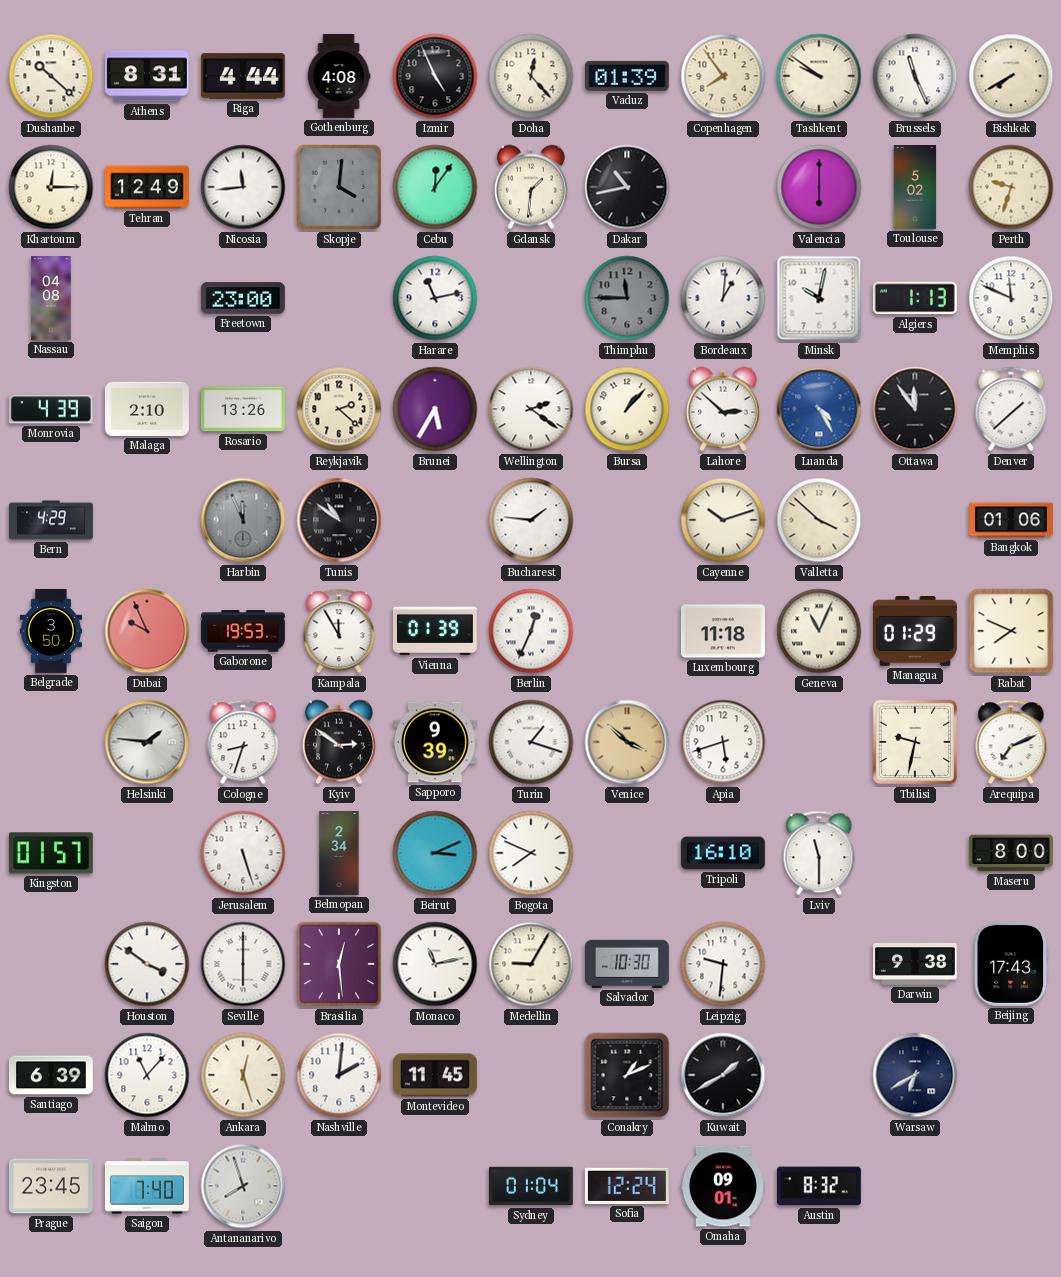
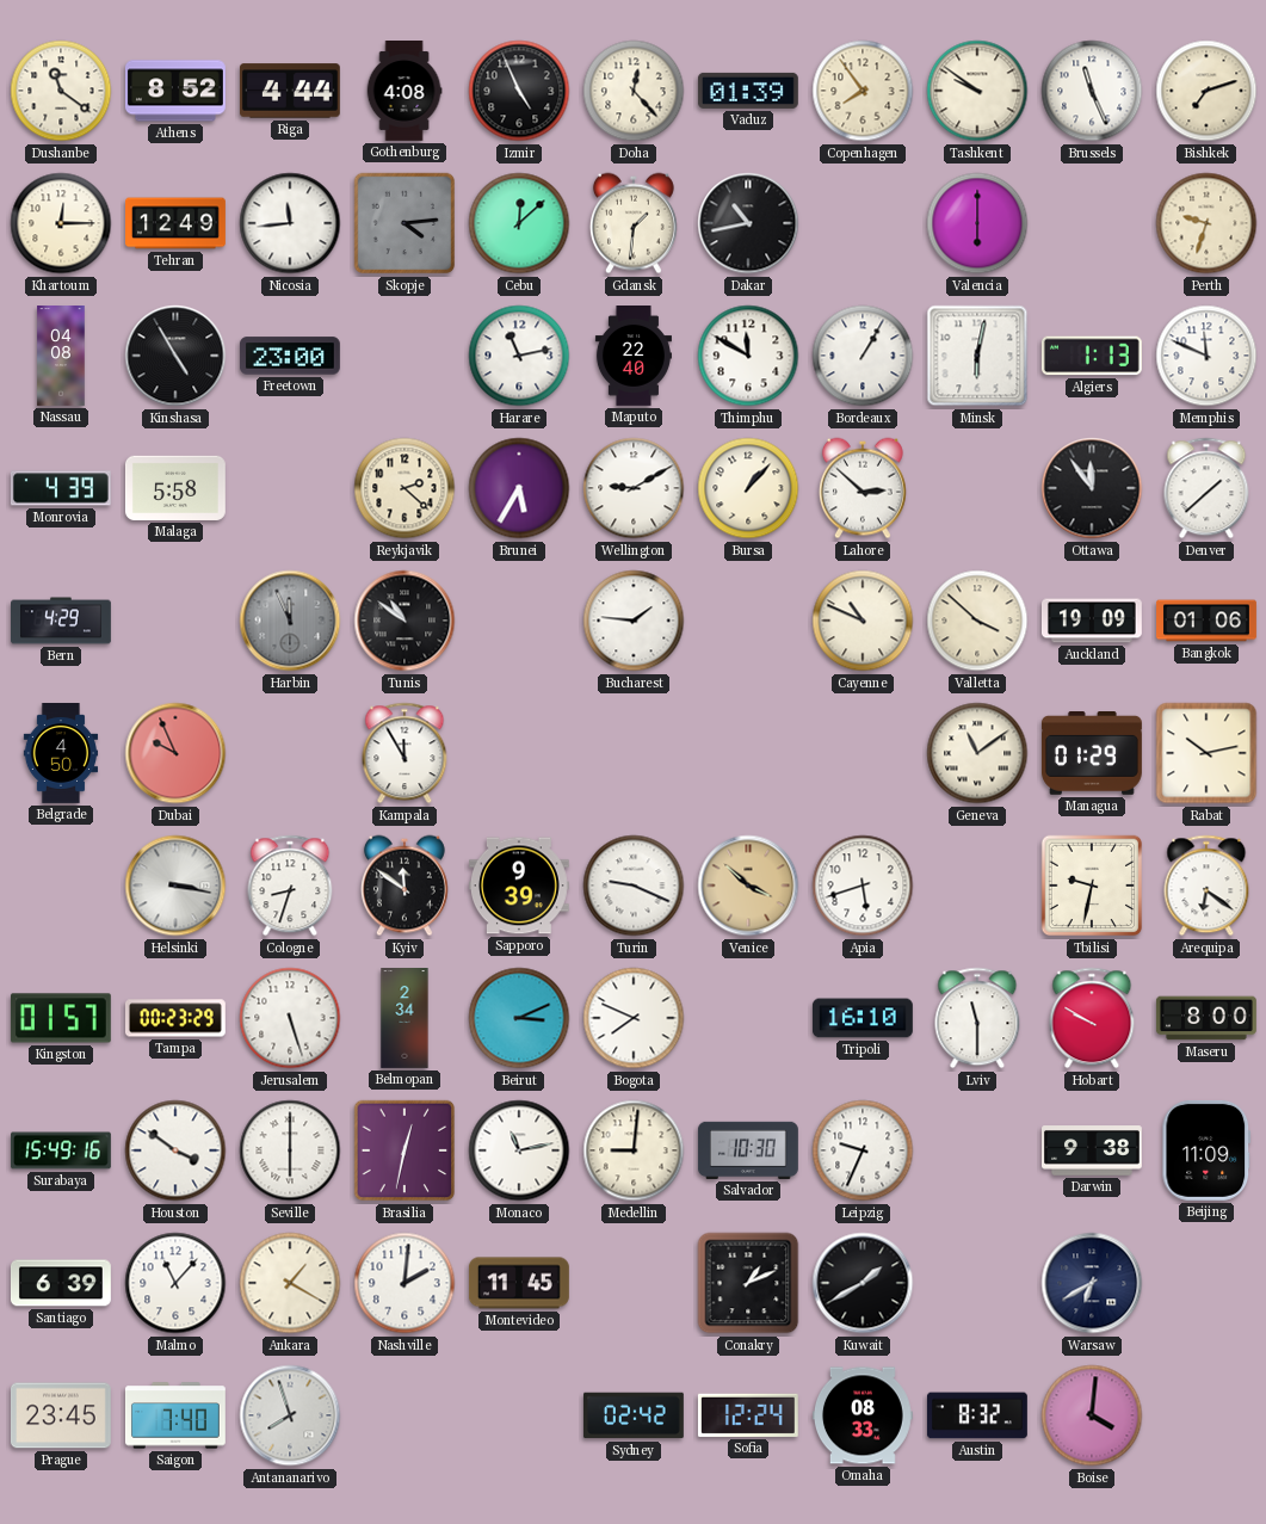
Dushanbe: 10:22 -> 11:21
Athens: 8:31 -> 8:52
Bishkek: 7:40 -> 7:12
Skopje: 4:01 -> 4:14
Cebu: 12:06 -> 12:08
Toulouse: 5:02 -> none
Kinshasa: none -> 4:55
Maputo: none -> 22:40
Thimphu: 11:45 -> 11:50
Thimphu dial: grey -> white
Bordeaux: 1:01 -> 1:05
Minsk: 10:02 -> 6:02
Malaga: 2:10 -> 5:58
Rosario: 13:26 -> none
Wellington: 2:21 -> 9:10
Luanda: 4:25 -> none
Cayenne: 10:12 -> 10:49
Auckland: none -> 19:09
Belgrade: 3:50 -> 4:50
Gaborone: 19:53 -> none
Vienna: 01:39 -> none
Berlin: 12:34 -> none
Luxembourg: 11:18 -> none
Geneva: 11:04 -> 11:09
Rabat: 7:49 -> 10:13
Helsinki: 1:46 -> 3:17
Kyiv: 2:51 -> 11:51
Turin: 1:18 -> 9:19
Arequipa: 7:11 -> 6:21
Tampa: none -> 00:23
Hobart: none -> 9:50
Surabaya: none -> 15:49
Brasilia: 12:29 -> 12:32
Medellin: 9:05 -> 9:01
Leipzig: 9:31 -> 9:34
Beijing: 17:43 -> 11:09
Ankara: 12:27 -> 1:20
Sydney: 01:04 -> 02:42
Omaha: 09:01 -> 08:33
Boise: none -> 4:01
